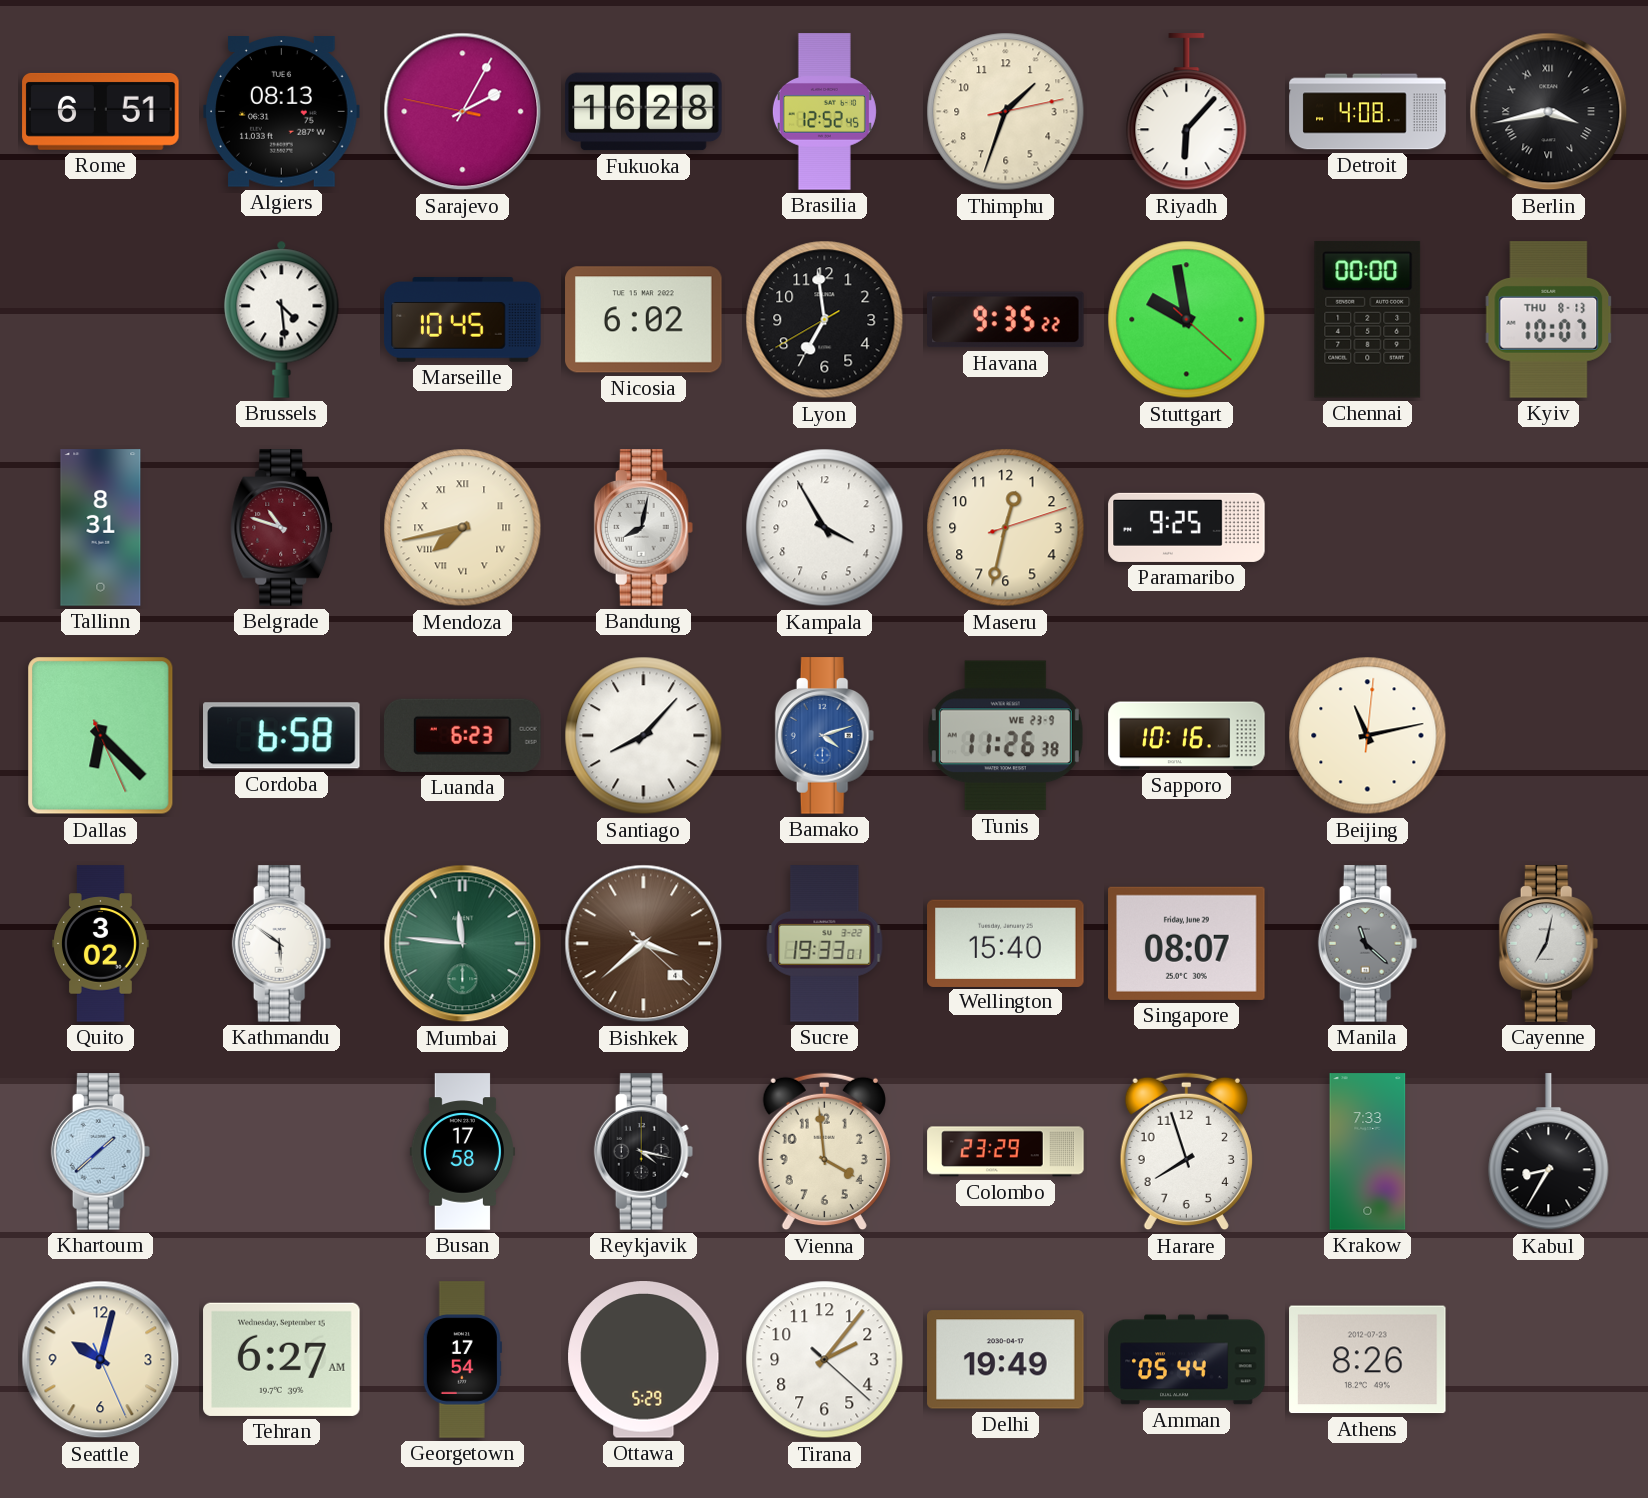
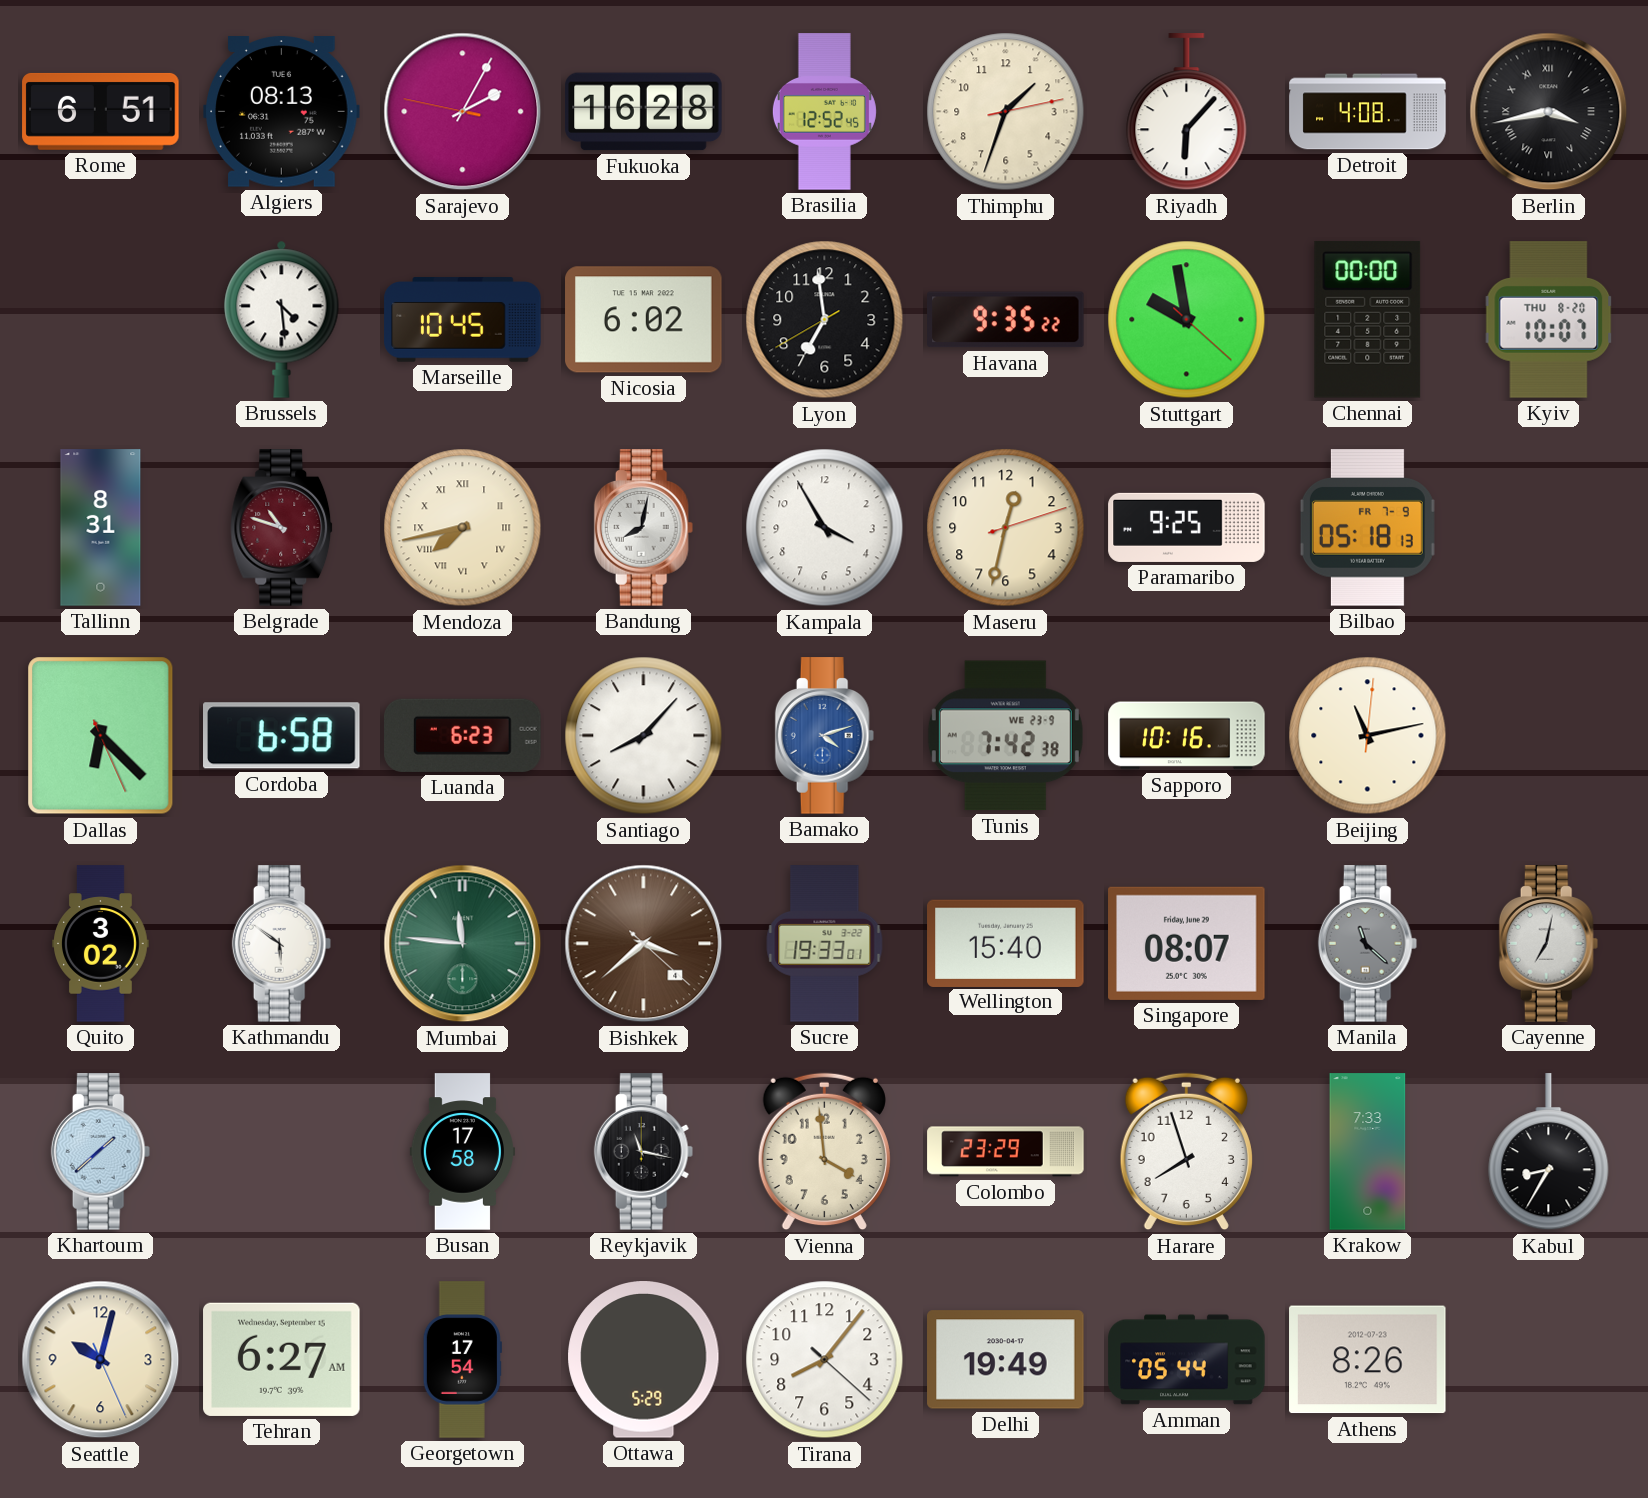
Kyiv date: THU 8-13 -> THU 8-20
Bilbao: none -> 05:18
Tunis: 11:26 -> 7:42
Reykjavik: 4:17 -> 11:17
Tirana: 2:06 -> 8:06
